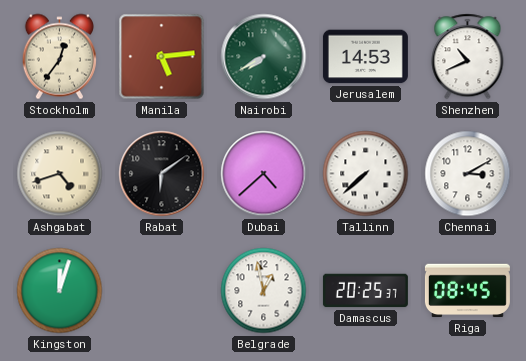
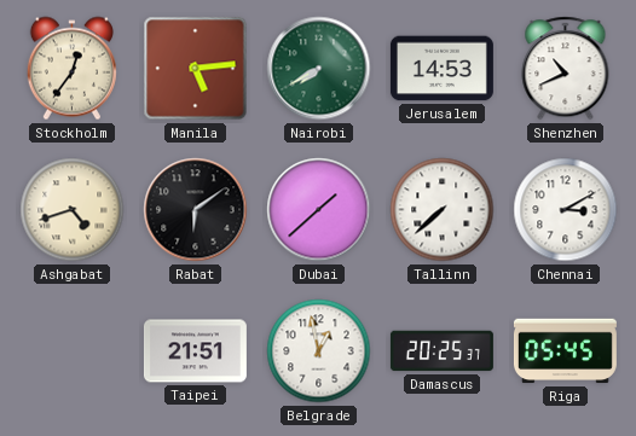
Dubai: 4:38 -> 1:38
Kingston: 12:03 -> none
Taipei: none -> 21:51
Riga: 08:45 -> 05:45
